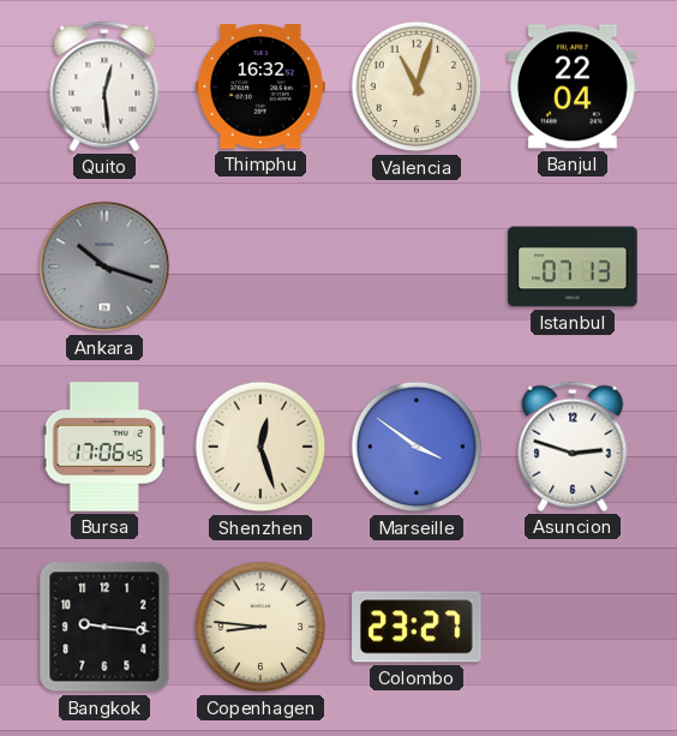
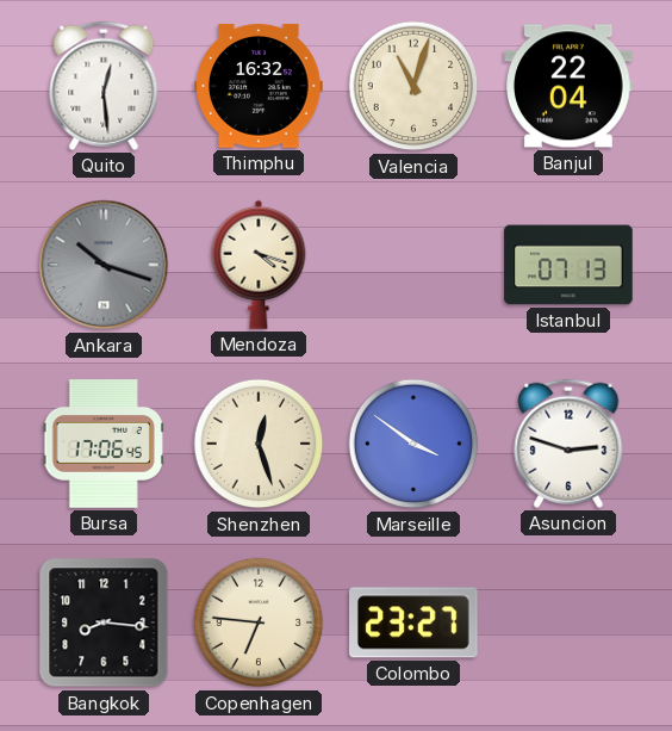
Mendoza: none -> 4:18
Bangkok: 9:16 -> 8:16
Copenhagen: 8:46 -> 6:46
